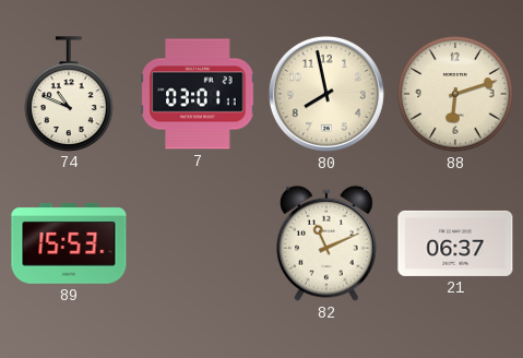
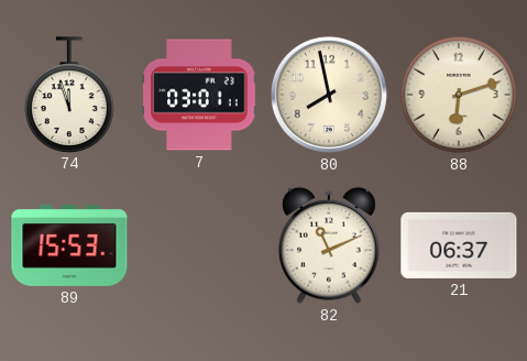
74: 10:49 -> 11:57
